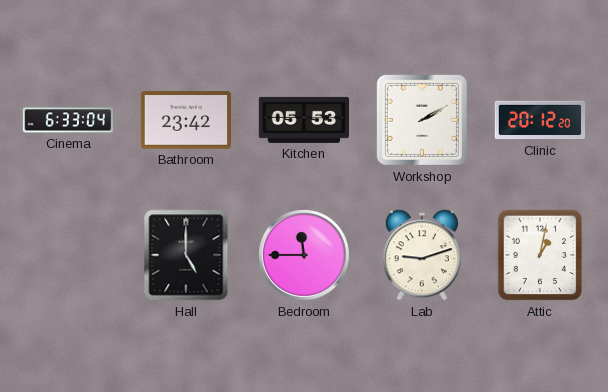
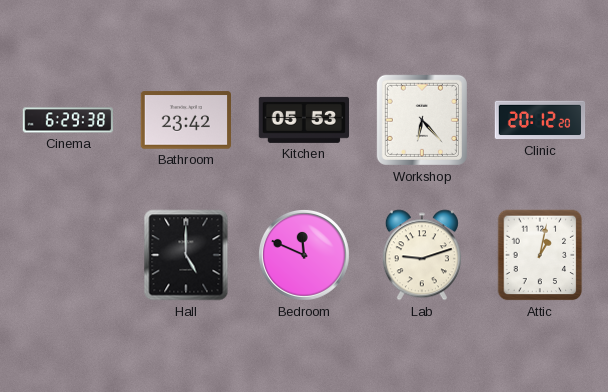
Cinema: 6:33 -> 6:29
Workshop: 2:10 -> 6:23
Bedroom: 11:45 -> 11:49
